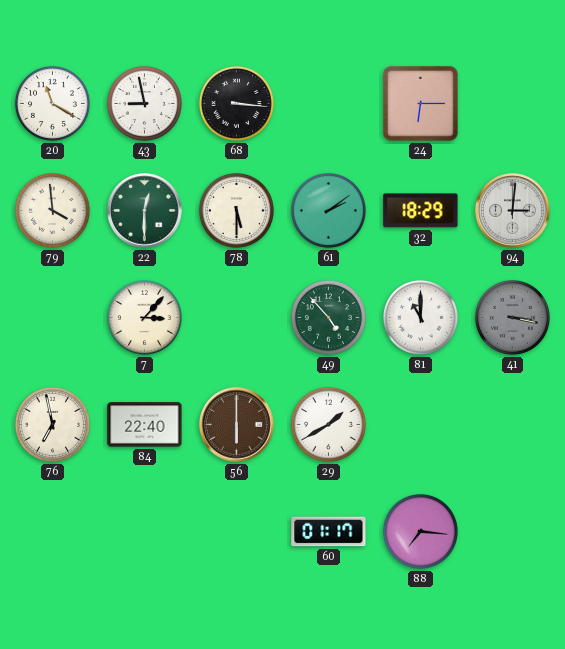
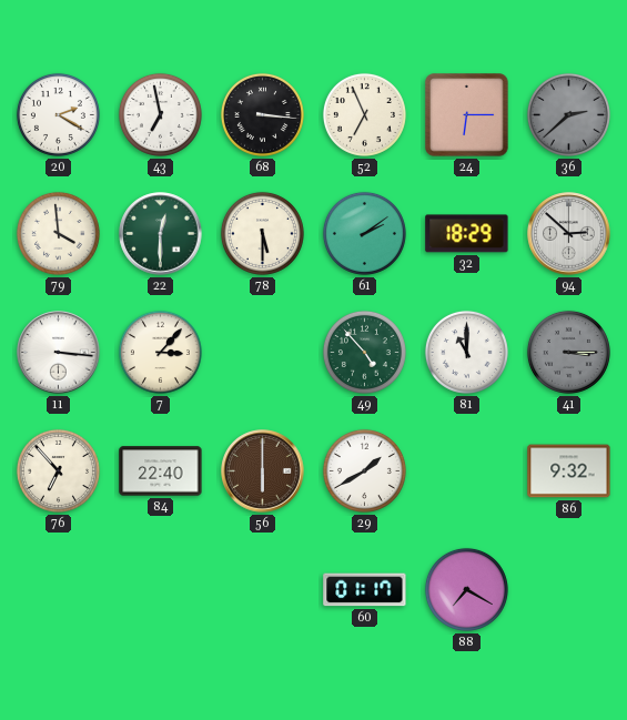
20: 11:20 -> 2:20
43: 8:58 -> 6:58
52: none -> 6:56
36: none -> 2:38
94: 3:01 -> 2:52
11: none -> 3:16
41: 3:17 -> 3:15
76: 6:58 -> 6:53
86: none -> 9:32
88: 7:16 -> 7:20
